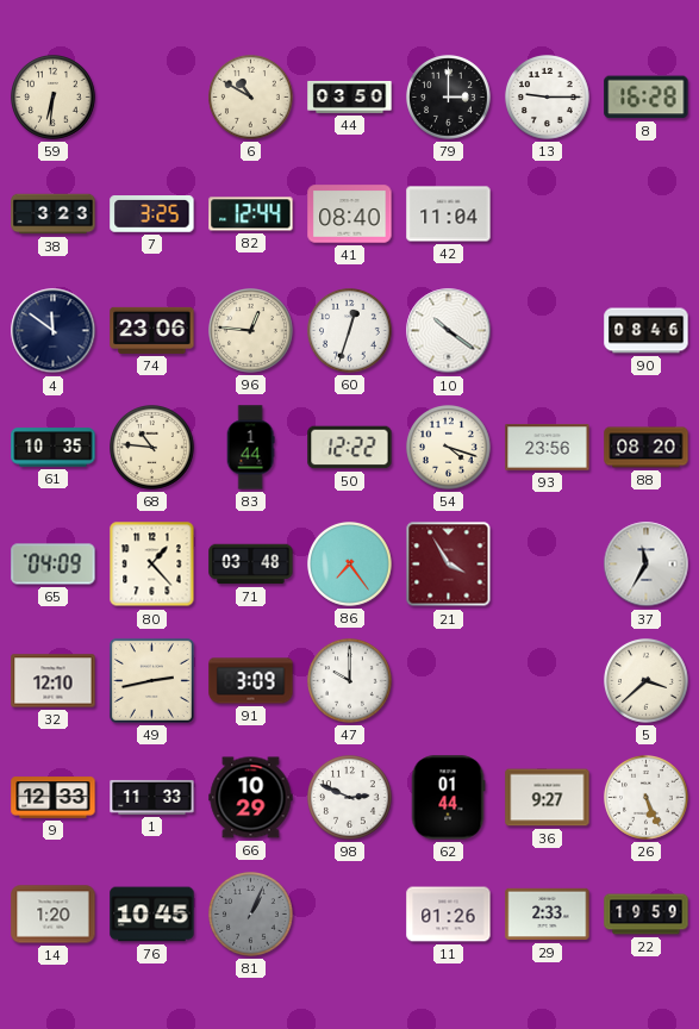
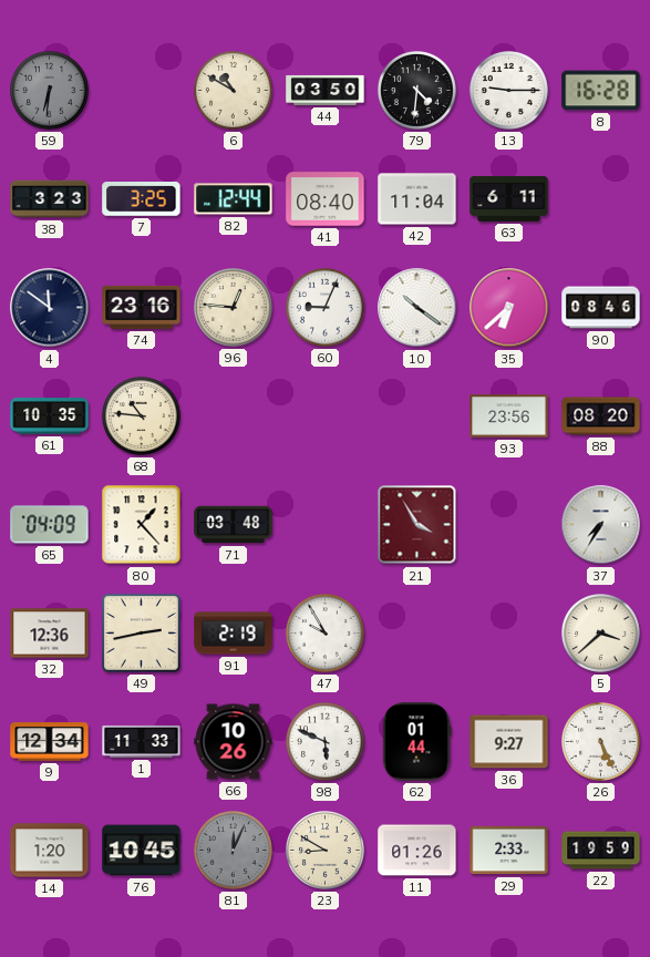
59 dial: cream -> grey
79: 3:00 -> 4:31
63: none -> 6:11
74: 23:06 -> 23:16
60: 12:33 -> 9:04
35: none -> 6:38
83: 1:44 -> none
50: 12:22 -> none
54: 4:18 -> none
86: 7:24 -> none
37: 11:35 -> 7:35
32: 12:10 -> 12:36
91: 3:09 -> 2:19
47: 10:00 -> 9:55
9: 12:33 -> 12:34
66: 10:29 -> 10:26
98: 2:49 -> 5:49
81: 1:04 -> 12:04
23: none -> 8:50
